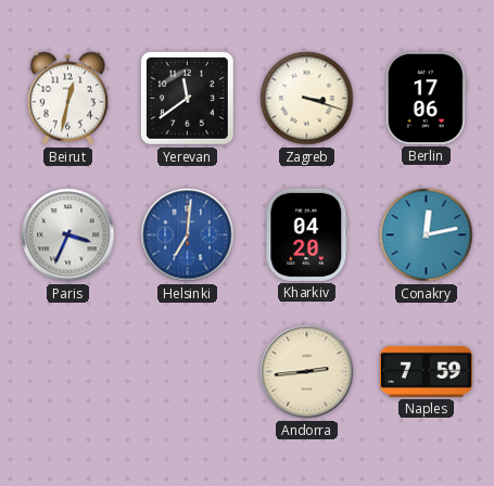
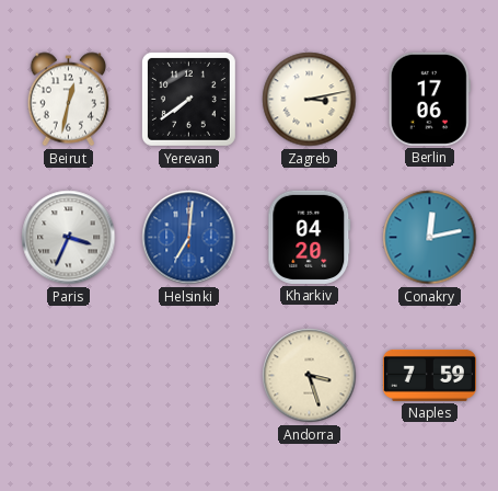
Yerevan: 11:39 -> 7:39
Zagreb: 3:18 -> 3:13
Andorra: 2:44 -> 3:27
